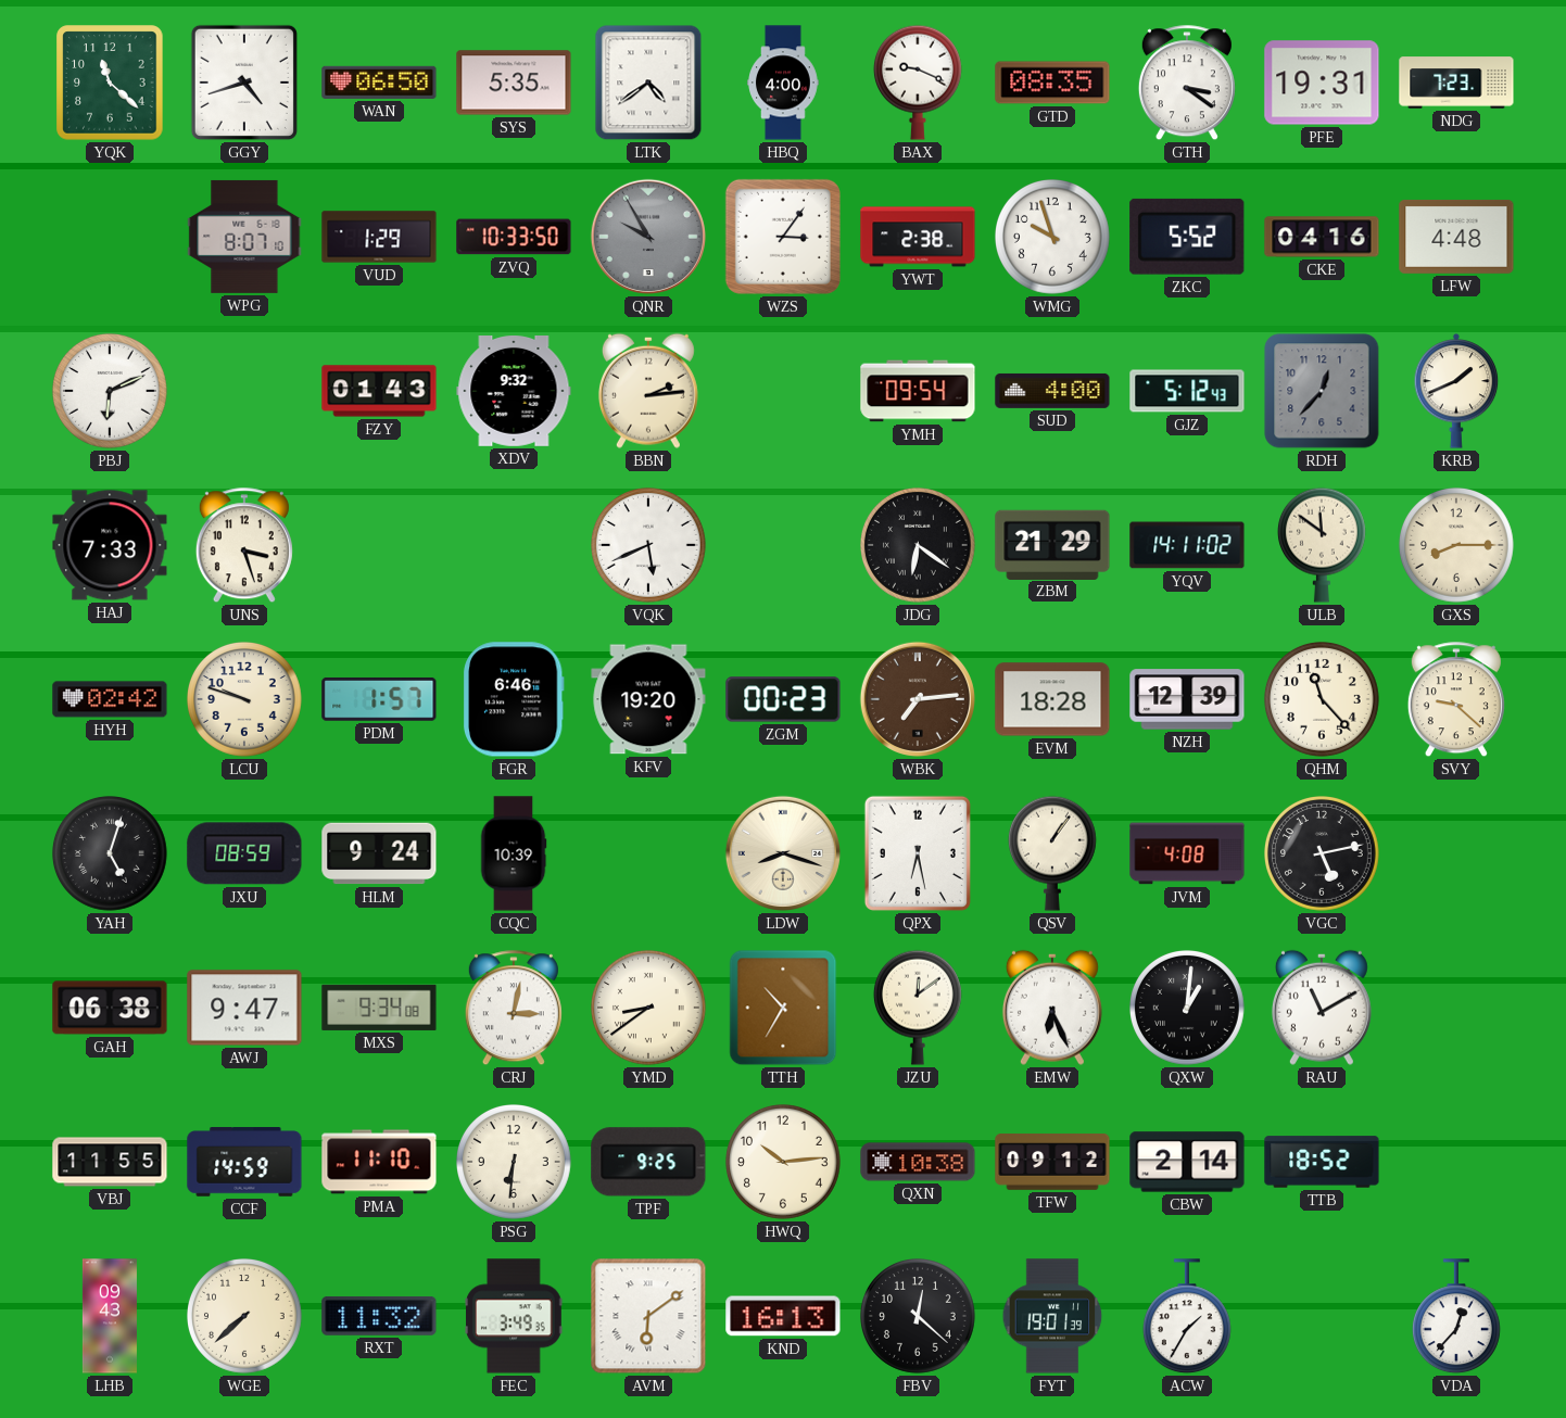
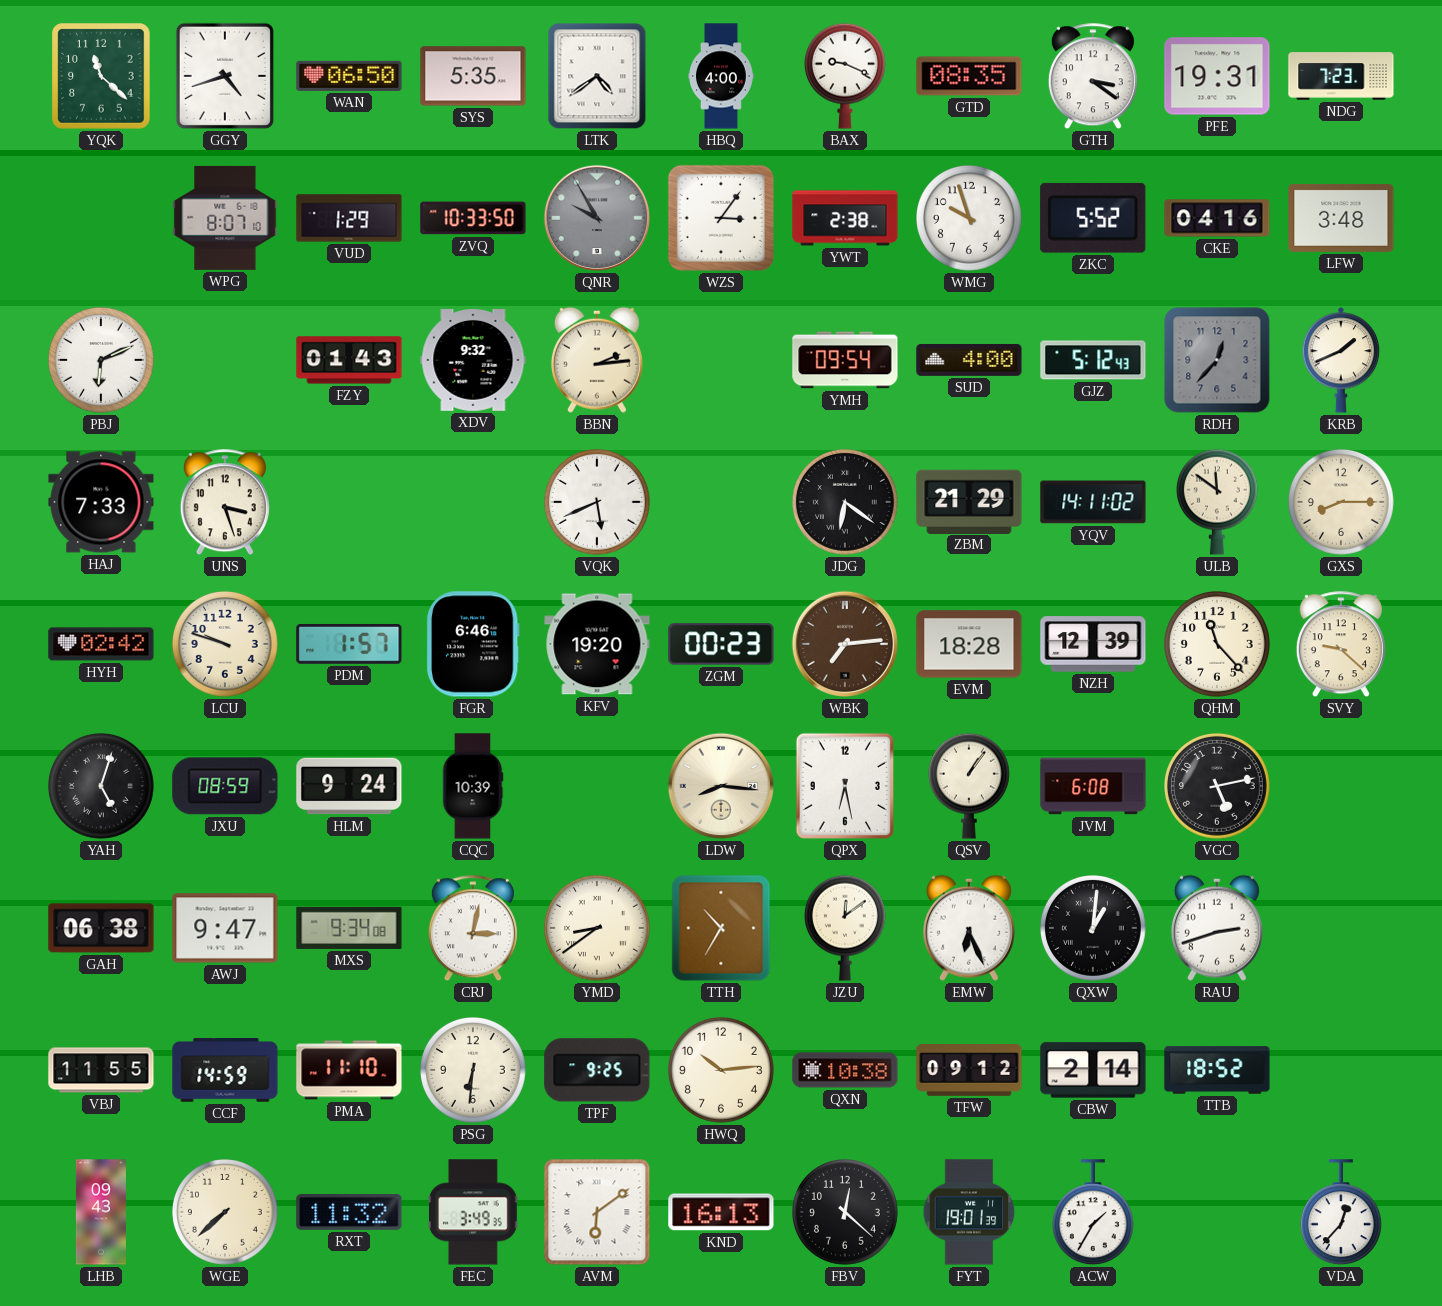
LFW: 4:48 -> 3:48
LDW: 8:18 -> 8:16
JVM: 4:08 -> 6:08
RAU: 11:10 -> 2:42
